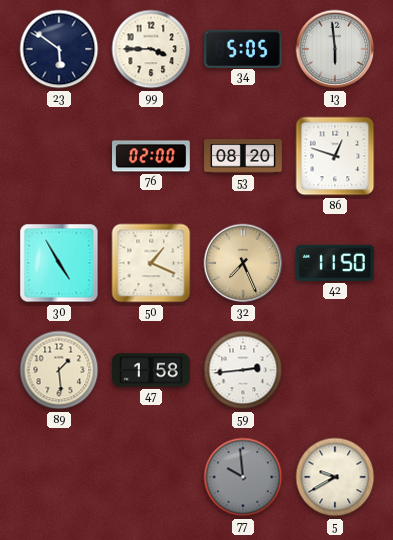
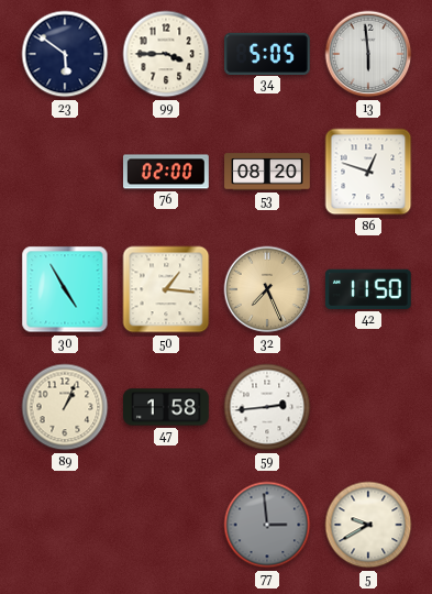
50: 1:19 -> 1:16
89: 1:29 -> 1:04
77: 9:59 -> 2:59
